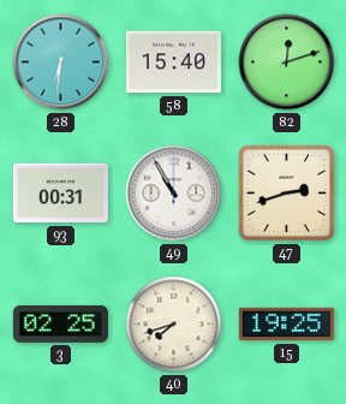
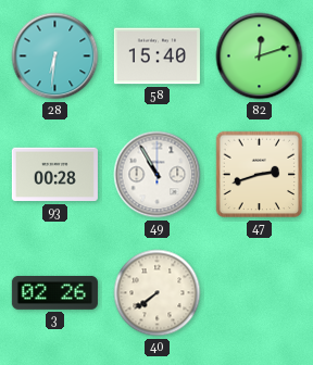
93: 00:31 -> 00:28
3: 02:25 -> 02:26
40: 7:42 -> 7:39
15: 19:25 -> none
